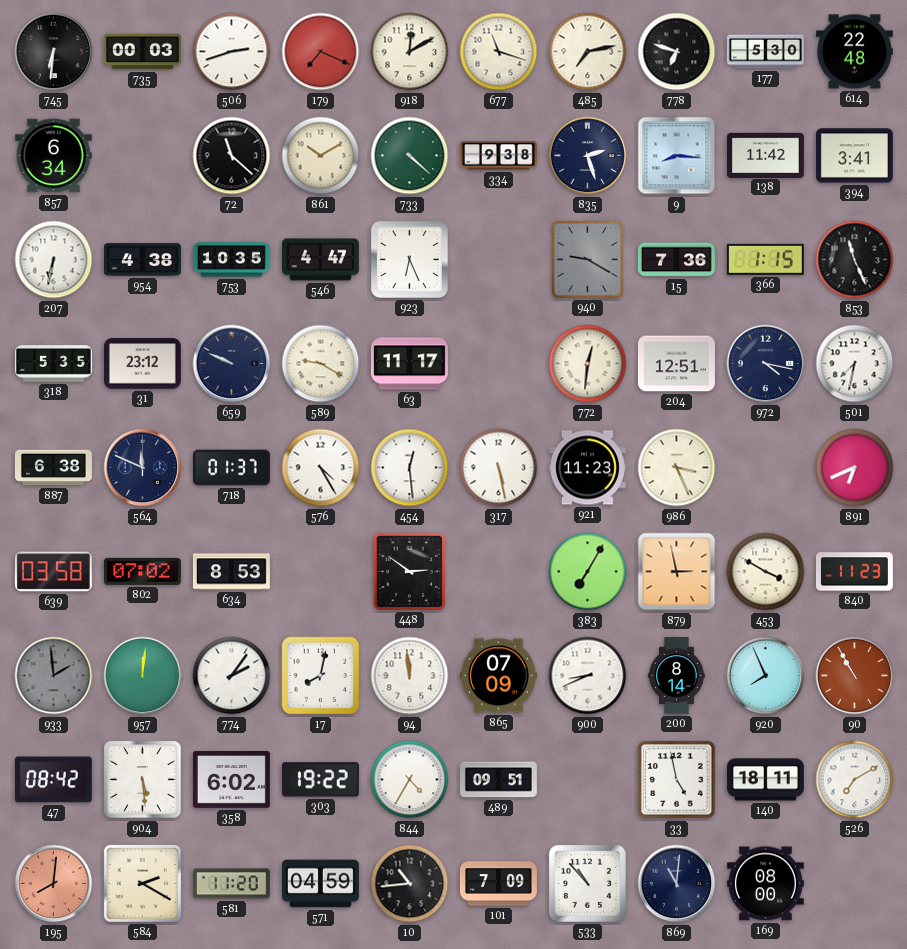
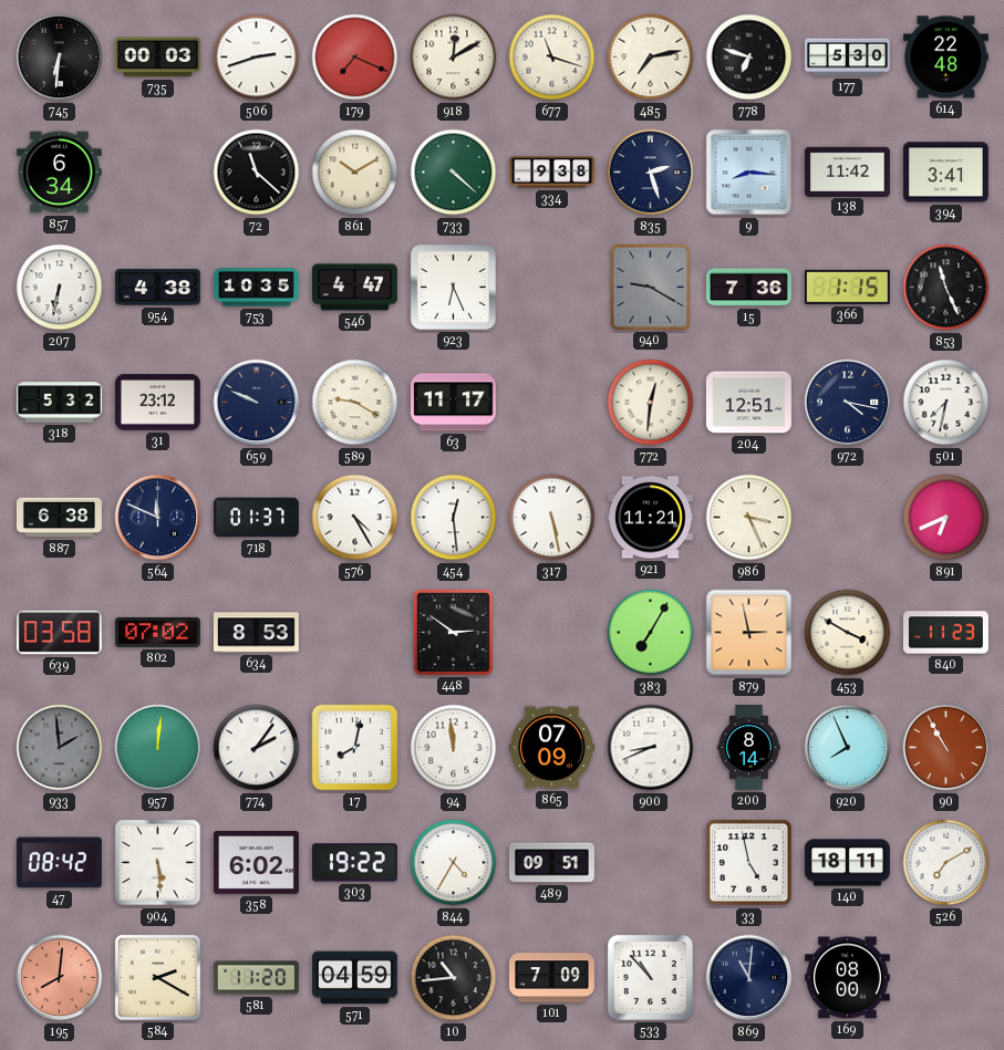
318: 5:35 -> 5:32
921: 11:23 -> 11:21
